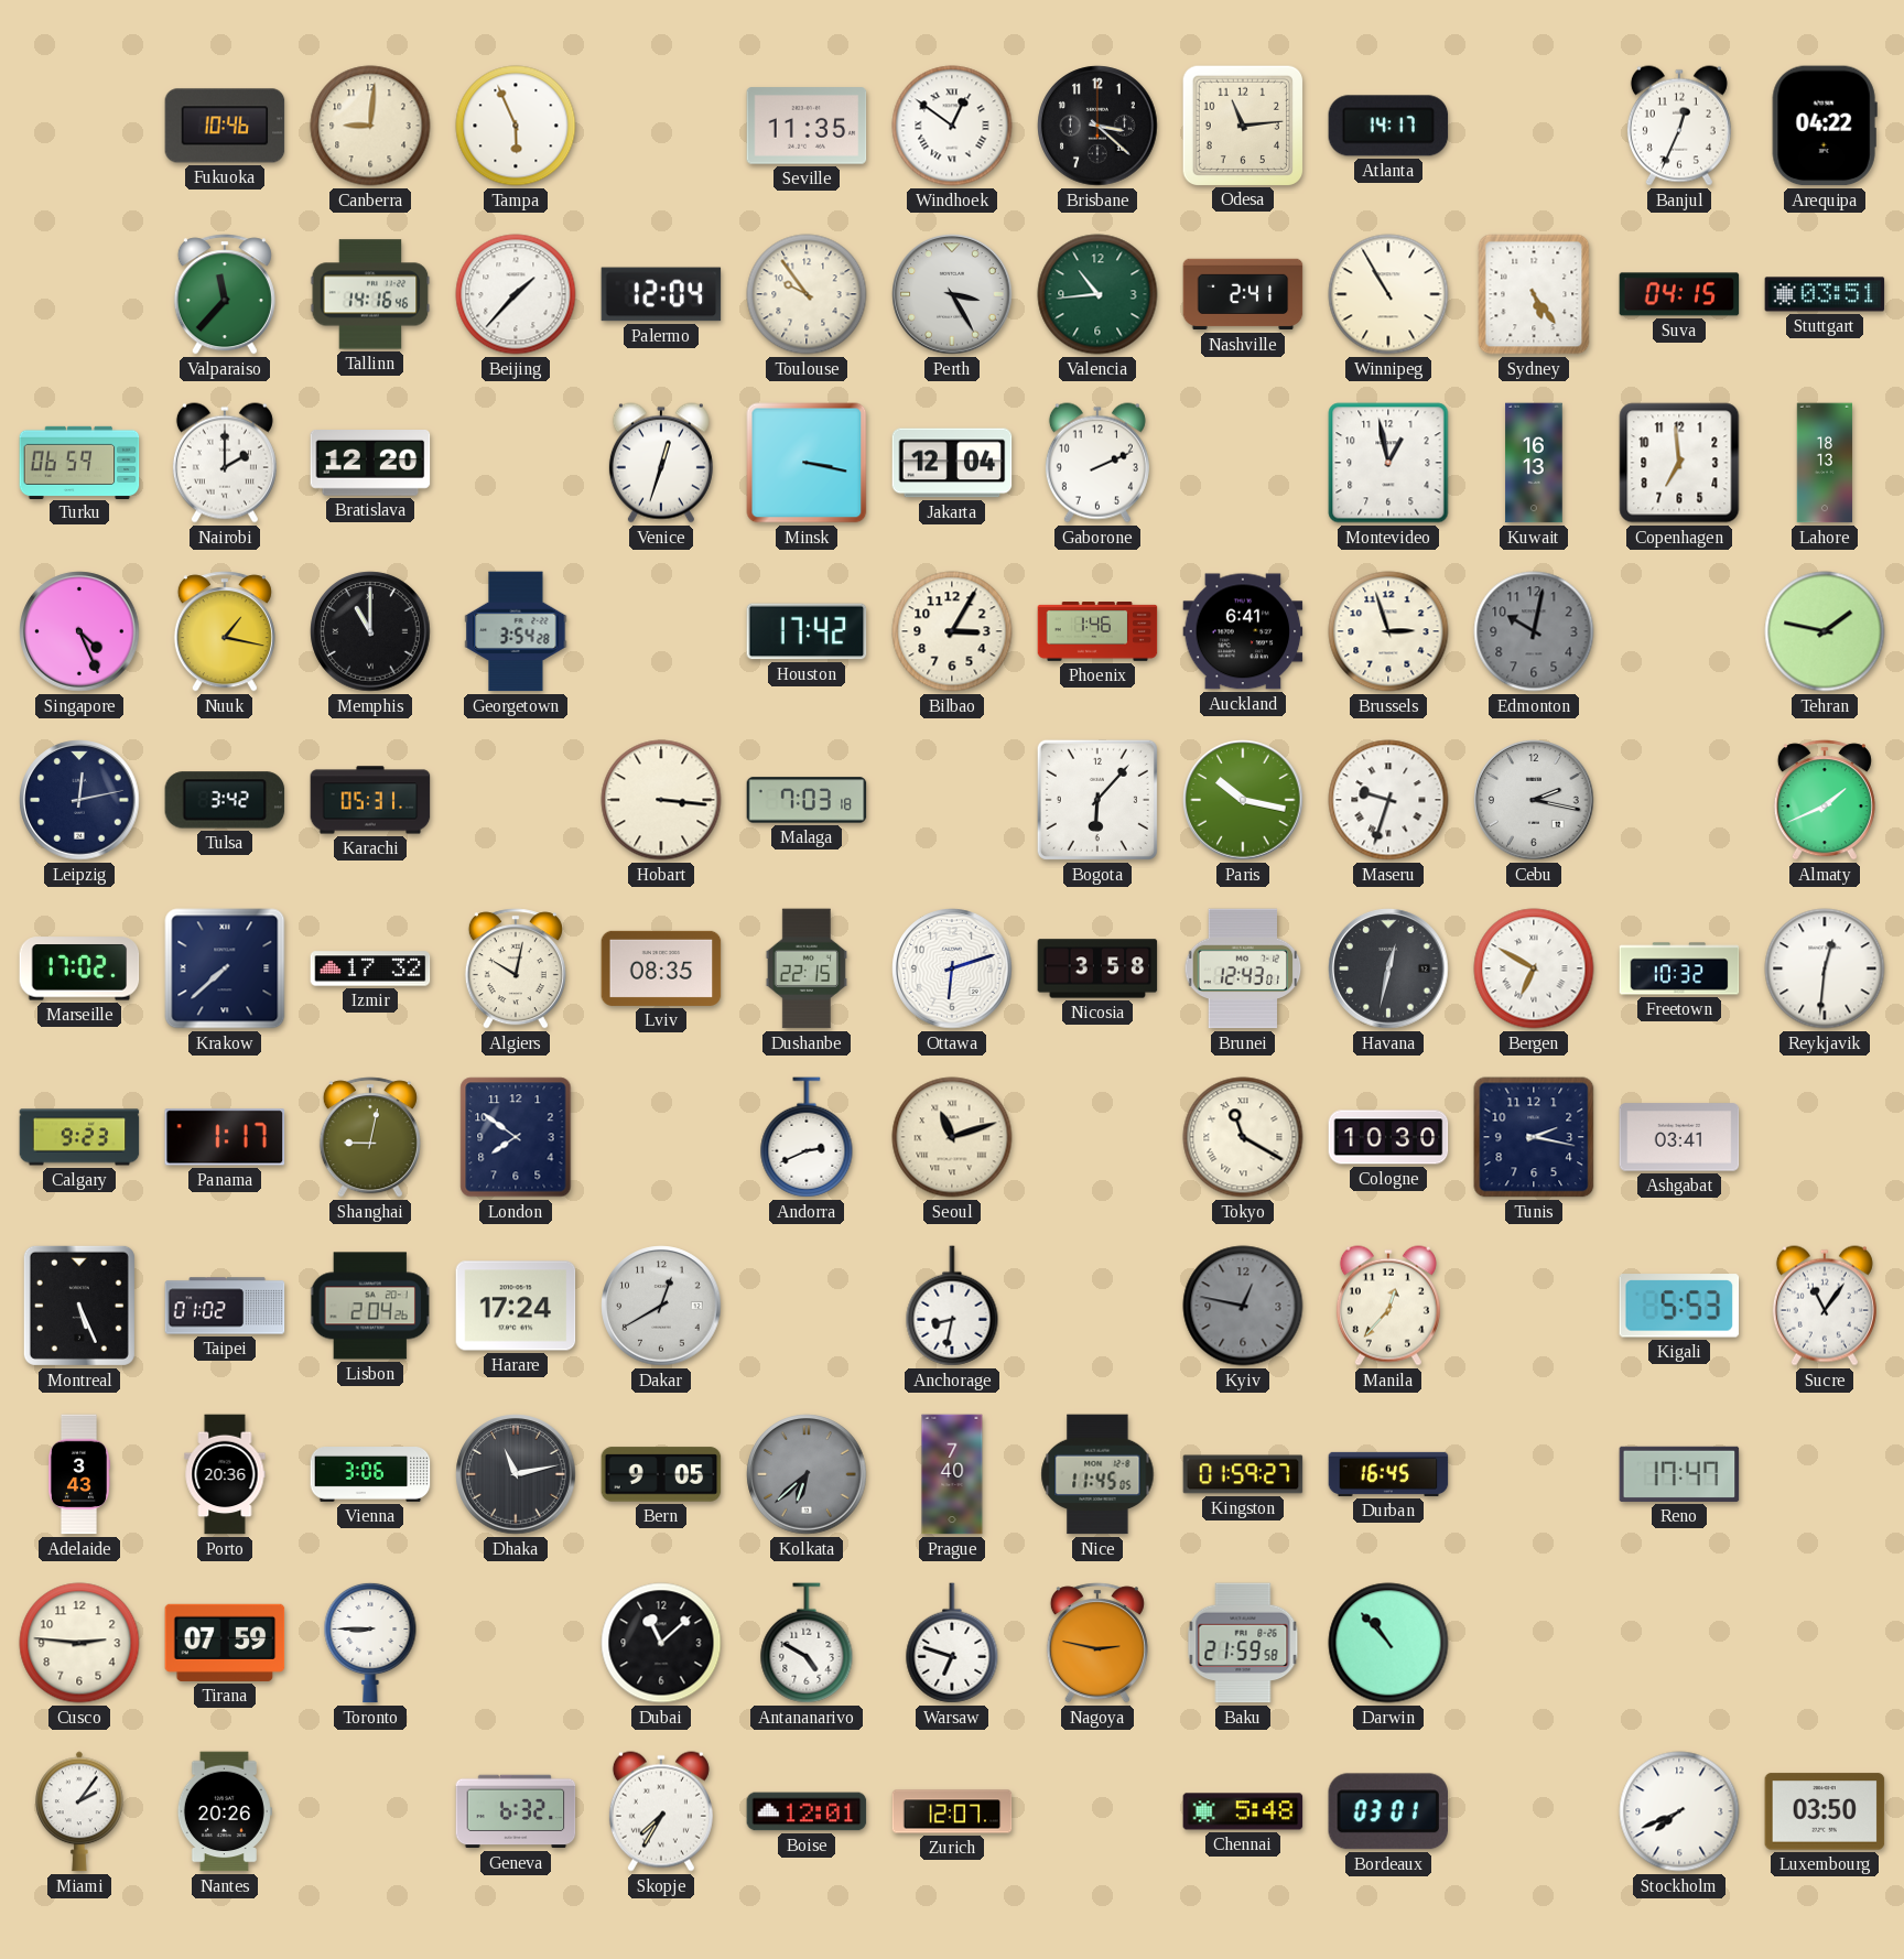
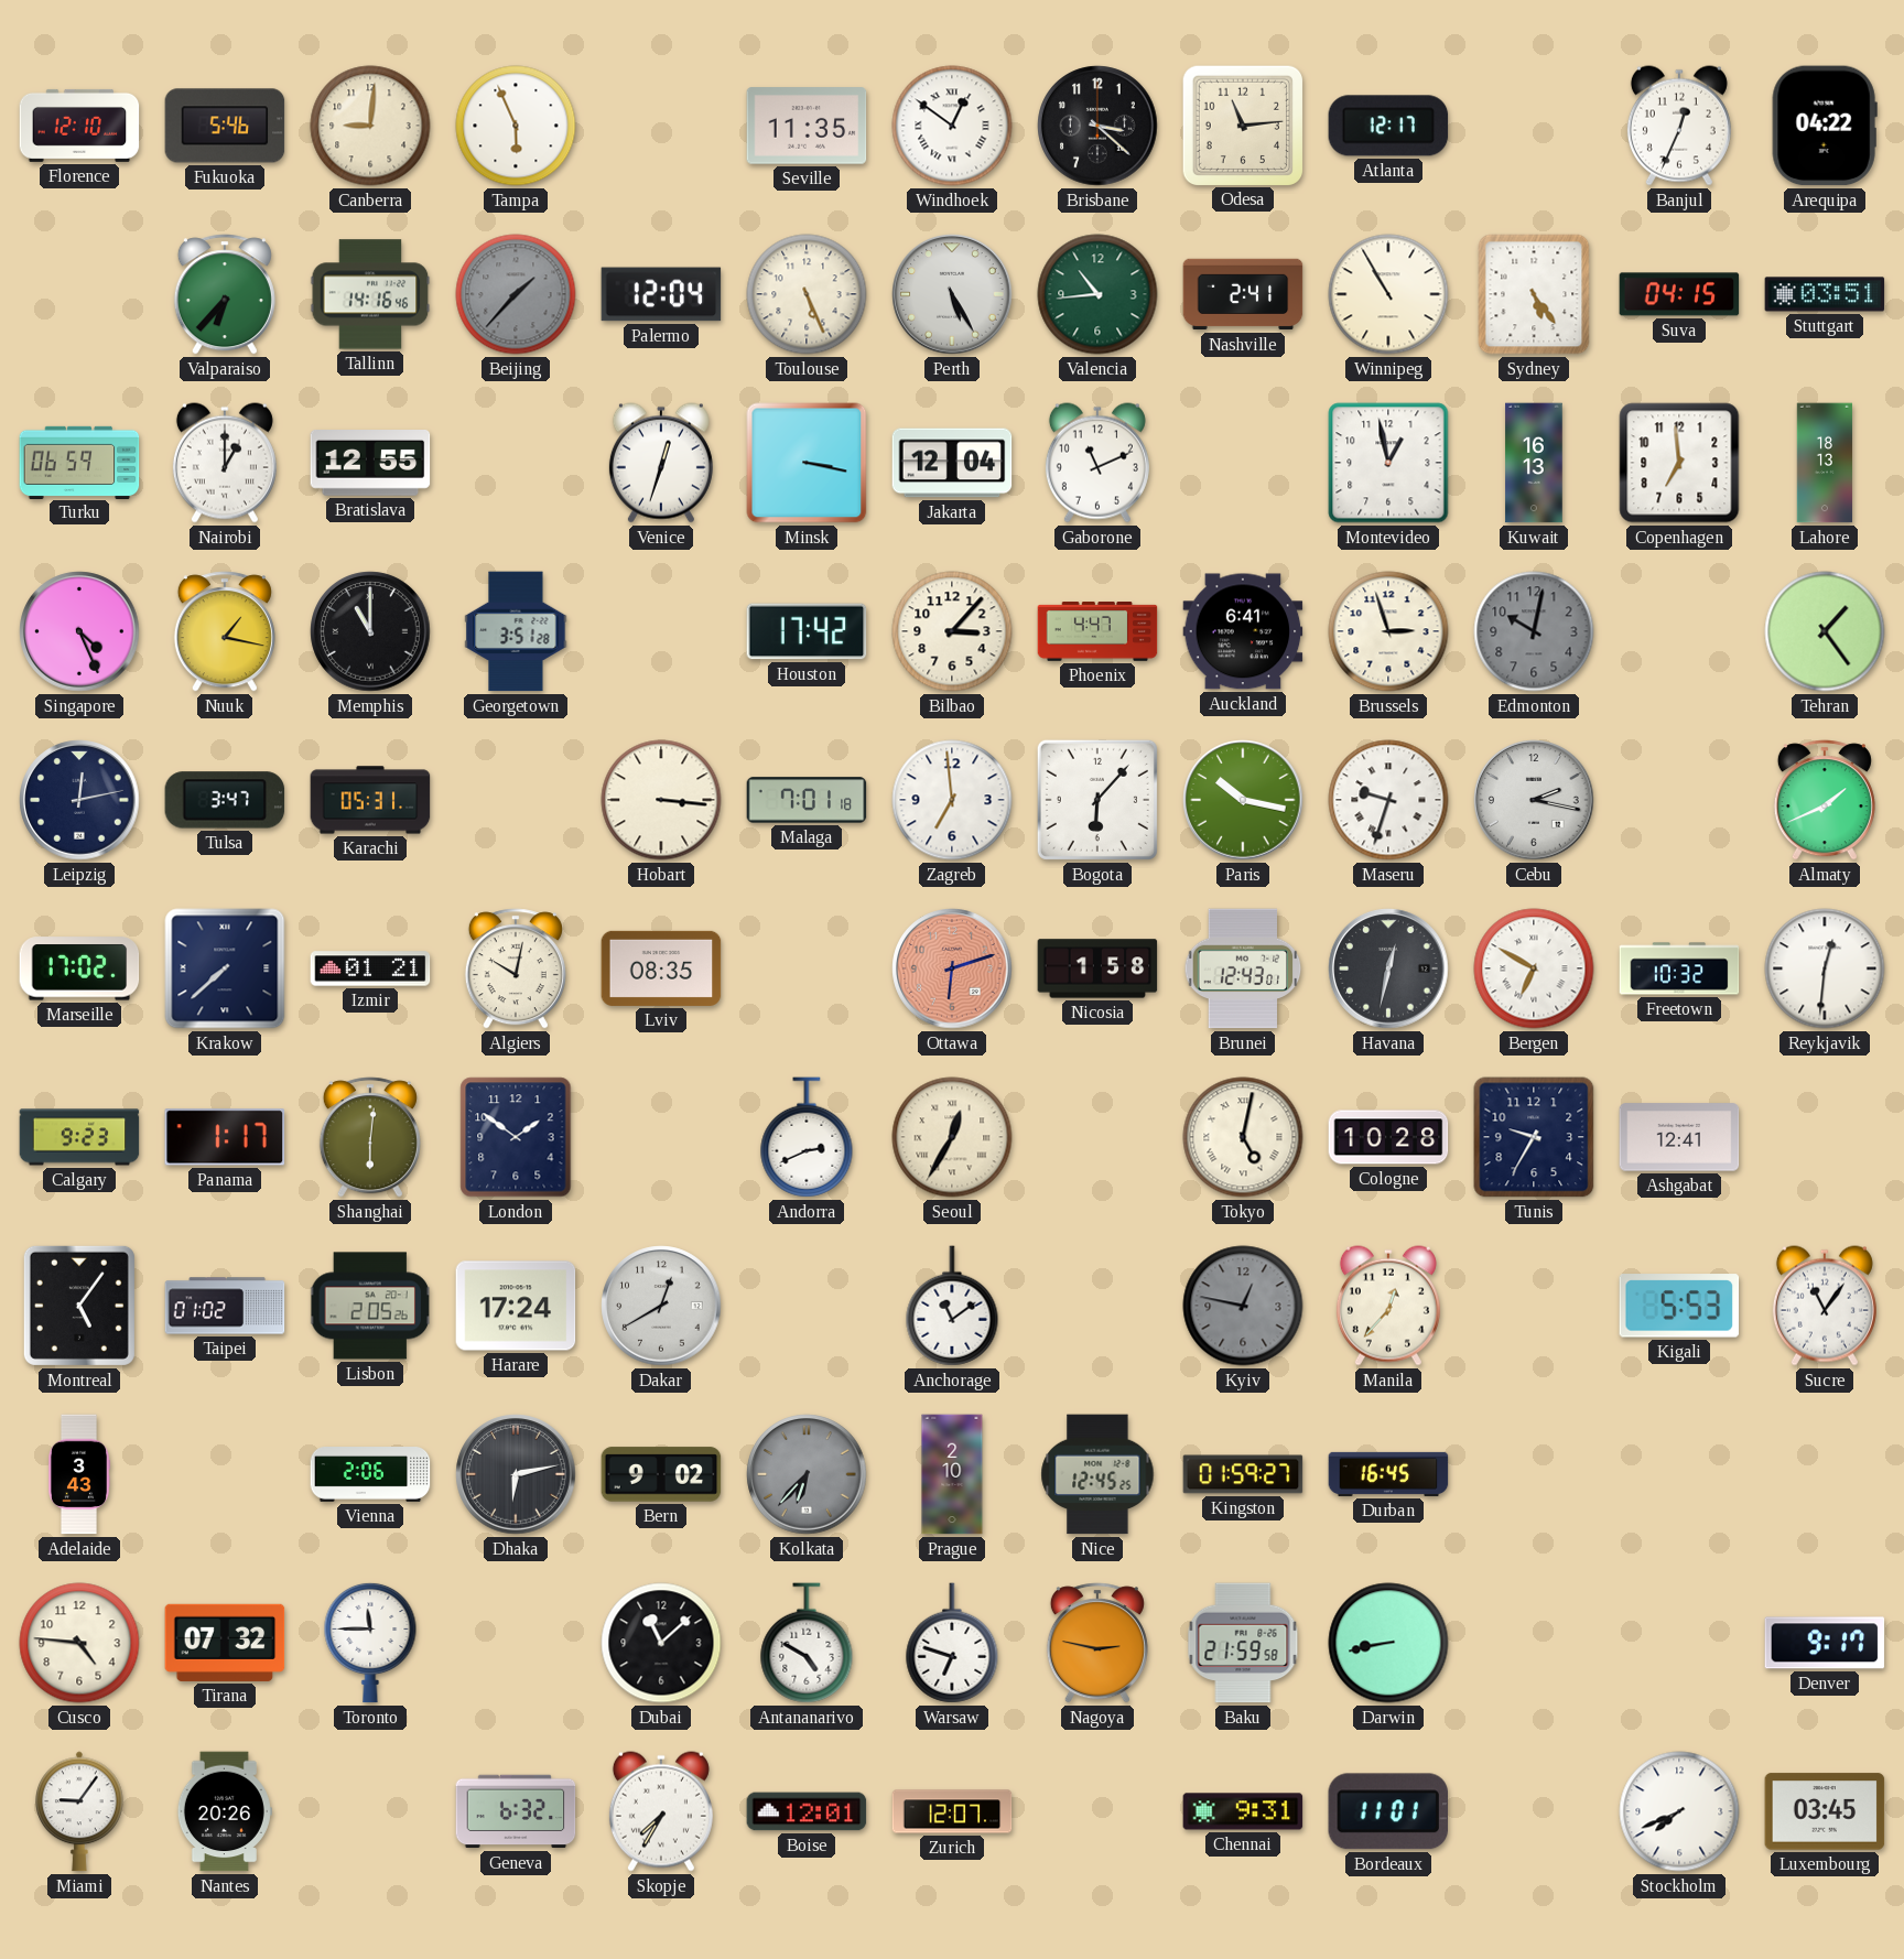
Florence: none -> 12:10
Fukuoka: 10:46 -> 5:46
Atlanta: 14:17 -> 12:17
Valparaiso: 11:37 -> 6:37
Beijing dial: white -> grey
Toulouse: 9:54 -> 5:26
Perth: 3:25 -> 5:25
Nairobi: 2:00 -> 1:00
Bratislava: 12:20 -> 12:55
Gaborone: 2:11 -> 11:11
Georgetown: 3:54 -> 3:51
Bilbao: 3:05 -> 3:07
Phoenix: 1:46 -> 4:47
Tehran: 1:47 -> 1:24
Tulsa: 3:42 -> 3:47
Malaga: 7:03 -> 7:01
Zagreb: none -> 6:59
Izmir: 17:32 -> 01:21
Dushanbe: 22:15 -> none
Ottawa dial: white -> salmon
Nicosia: 3:58 -> 1:58
Shanghai: 9:02 -> 6:01
London: 7:51 -> 1:51
Seoul: 11:12 -> 12:35
Tokyo: 11:20 -> 5:02
Cologne: 10:30 -> 10:28
Tunis: 2:17 -> 9:35
Ashgabat: 03:41 -> 12:41
Montreal: 5:26 -> 5:06
Lisbon: 2:04 -> 2:05
Anchorage: 8:32 -> 11:09
Porto: 20:36 -> none
Vienna: 3:06 -> 2:06
Dhaka: 11:13 -> 6:13
Bern: 9:05 -> 9:02
Kolkata: 6:38 -> 6:37
Prague: 7:40 -> 2:10
Nice: 11:45 -> 12:45
Reno: 17:47 -> none
Cusco: 2:46 -> 4:46
Tirana: 07:59 -> 07:32
Toronto: 8:45 -> 11:45
Darwin: 10:53 -> 8:43
Denver: none -> 9:17
Miami: 2:06 -> 9:06
Chennai: 5:48 -> 9:31
Bordeaux: 03:01 -> 11:01
Luxembourg: 03:50 -> 03:45
